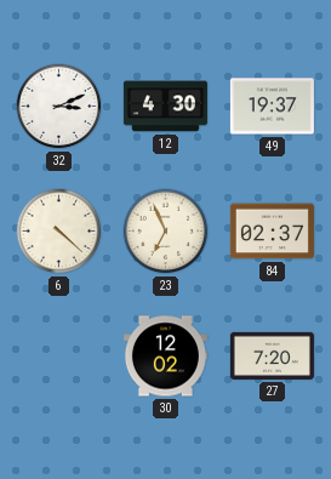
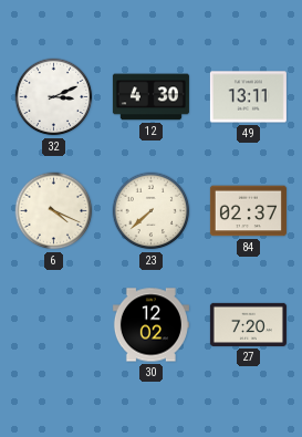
49: 19:37 -> 13:11
6: 4:22 -> 4:19
23: 6:56 -> 7:38
